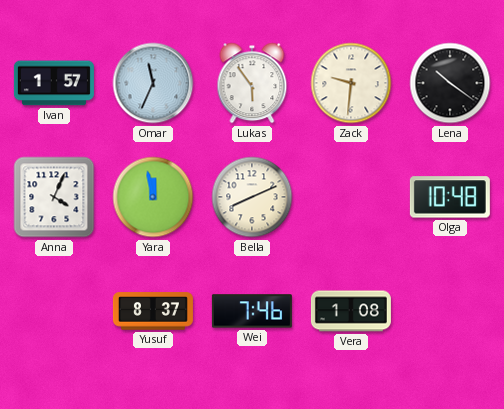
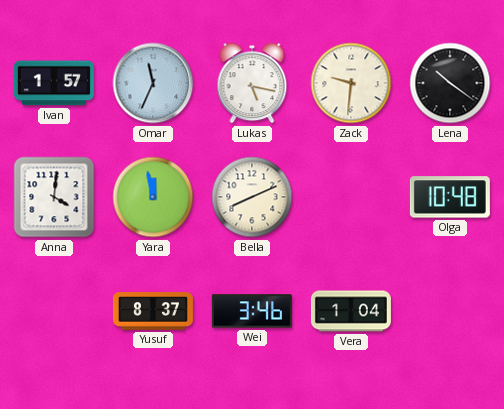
Lukas: 5:54 -> 5:17
Anna: 4:04 -> 4:01
Wei: 7:46 -> 3:46
Vera: 1:08 -> 1:04
